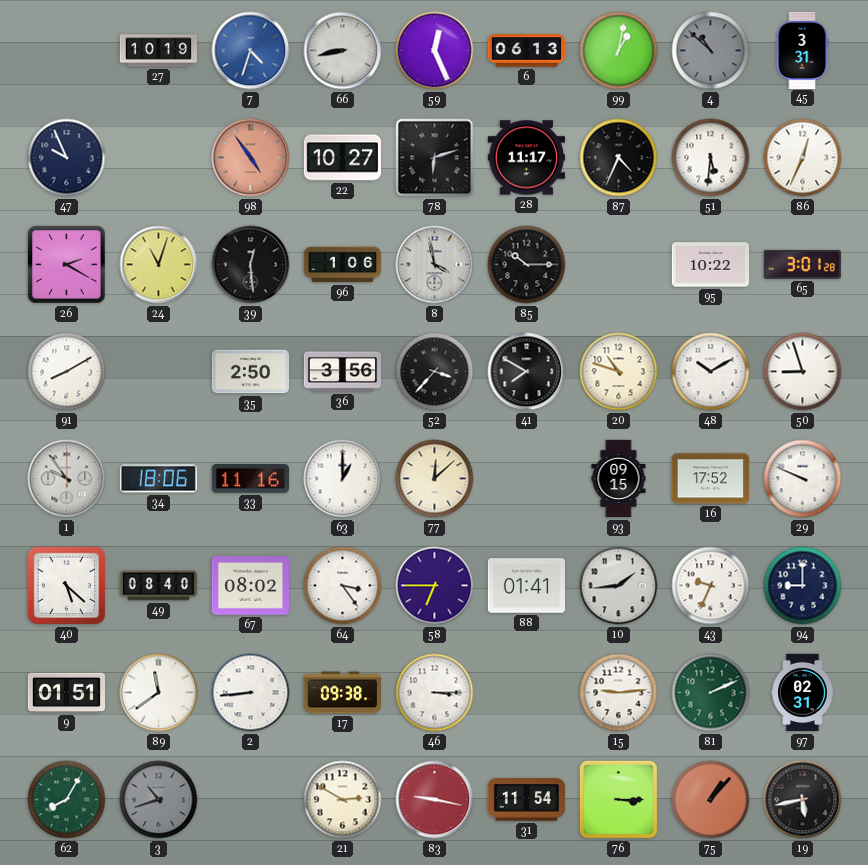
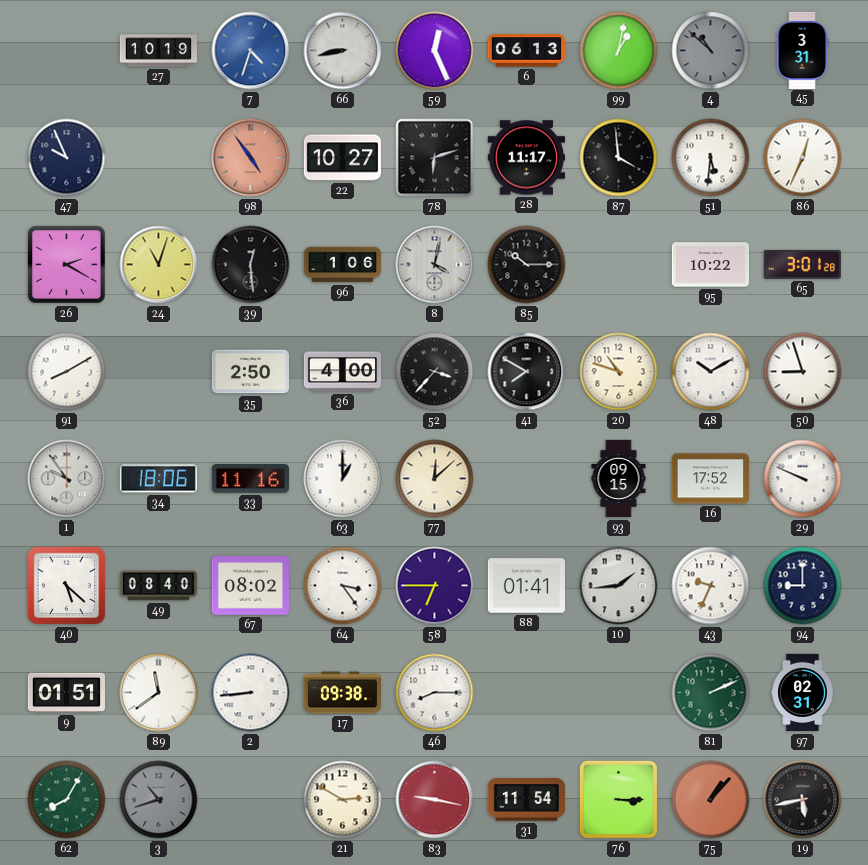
87: 4:34 -> 3:59
8: 3:58 -> 4:02
36: 3:56 -> 4:00
46: 3:15 -> 8:15
15: 9:14 -> none
